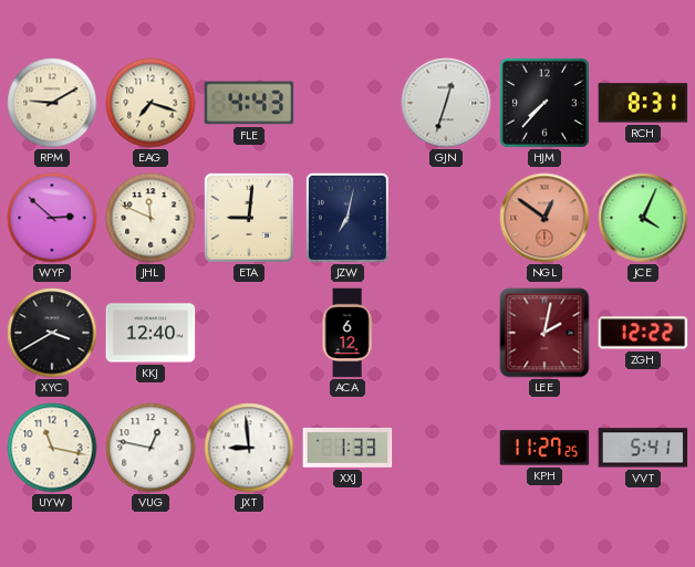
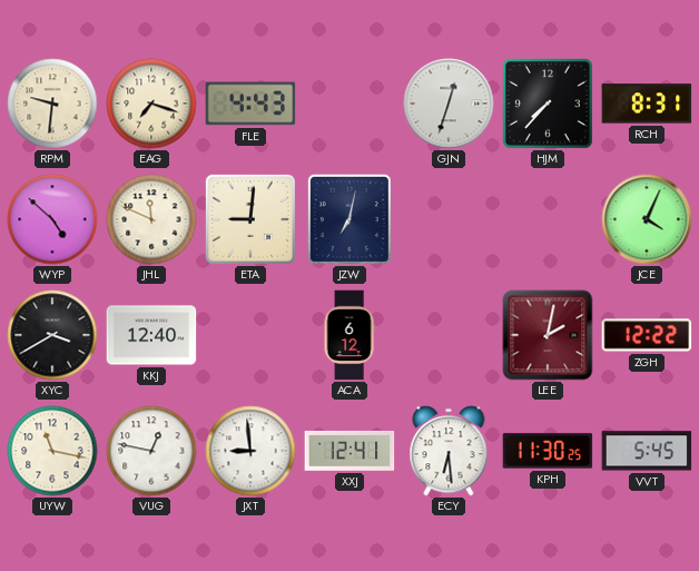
RPM: 9:10 -> 9:31
WYP: 2:52 -> 4:52
NGL: 12:51 -> none
XXJ: 1:33 -> 12:41
ECY: none -> 6:29
KPH: 11:27 -> 11:30
VVT: 5:41 -> 5:45
